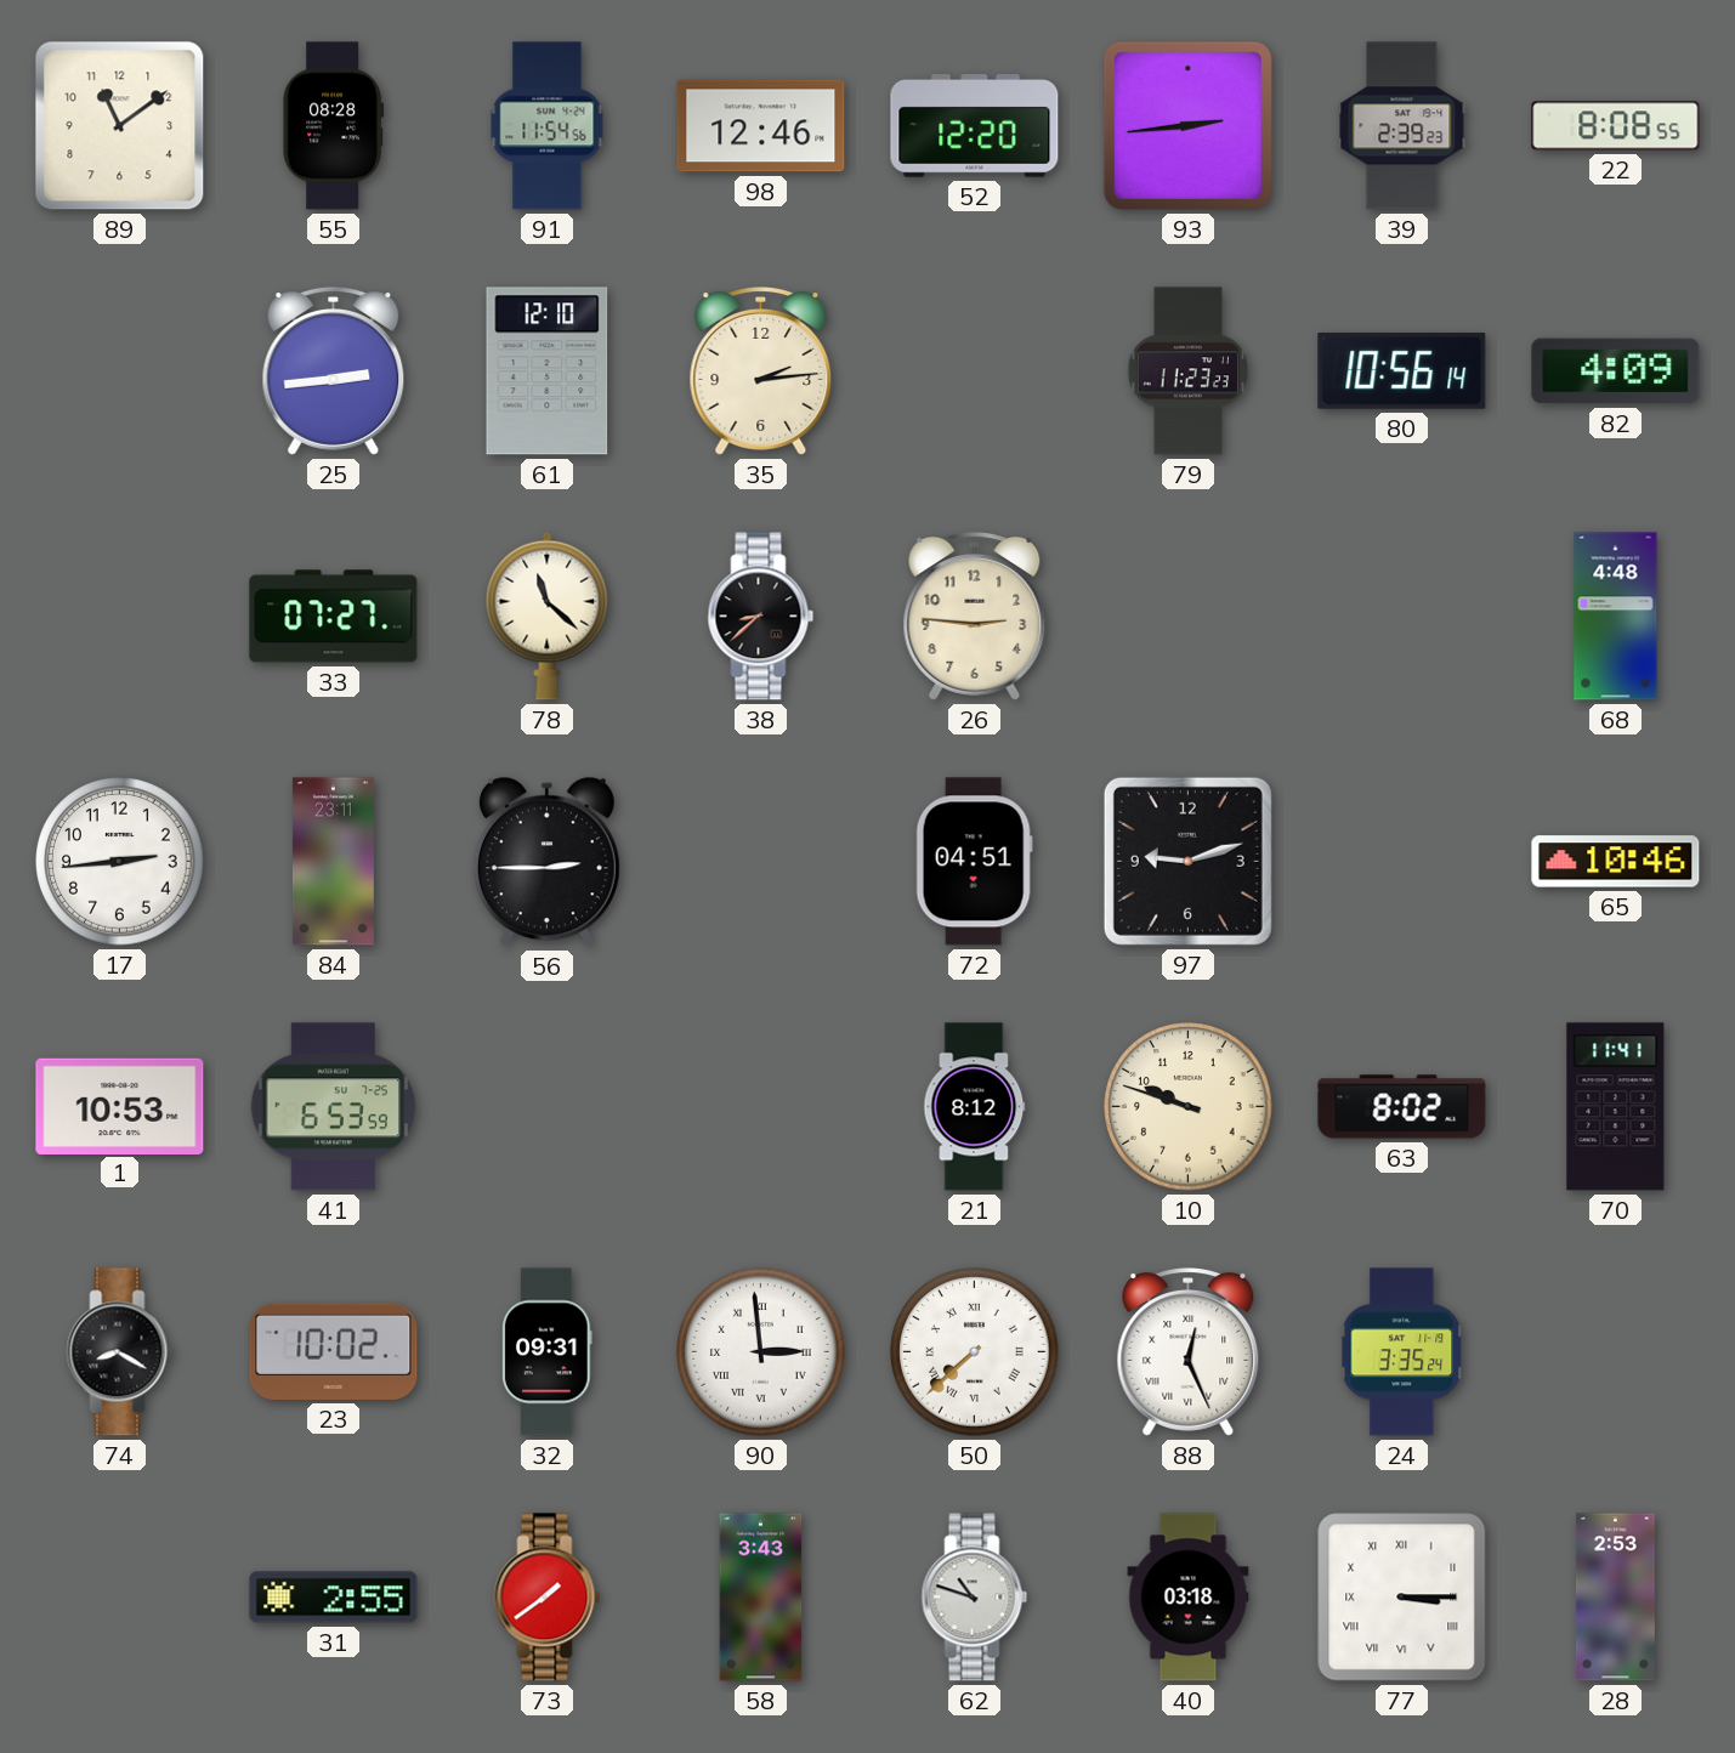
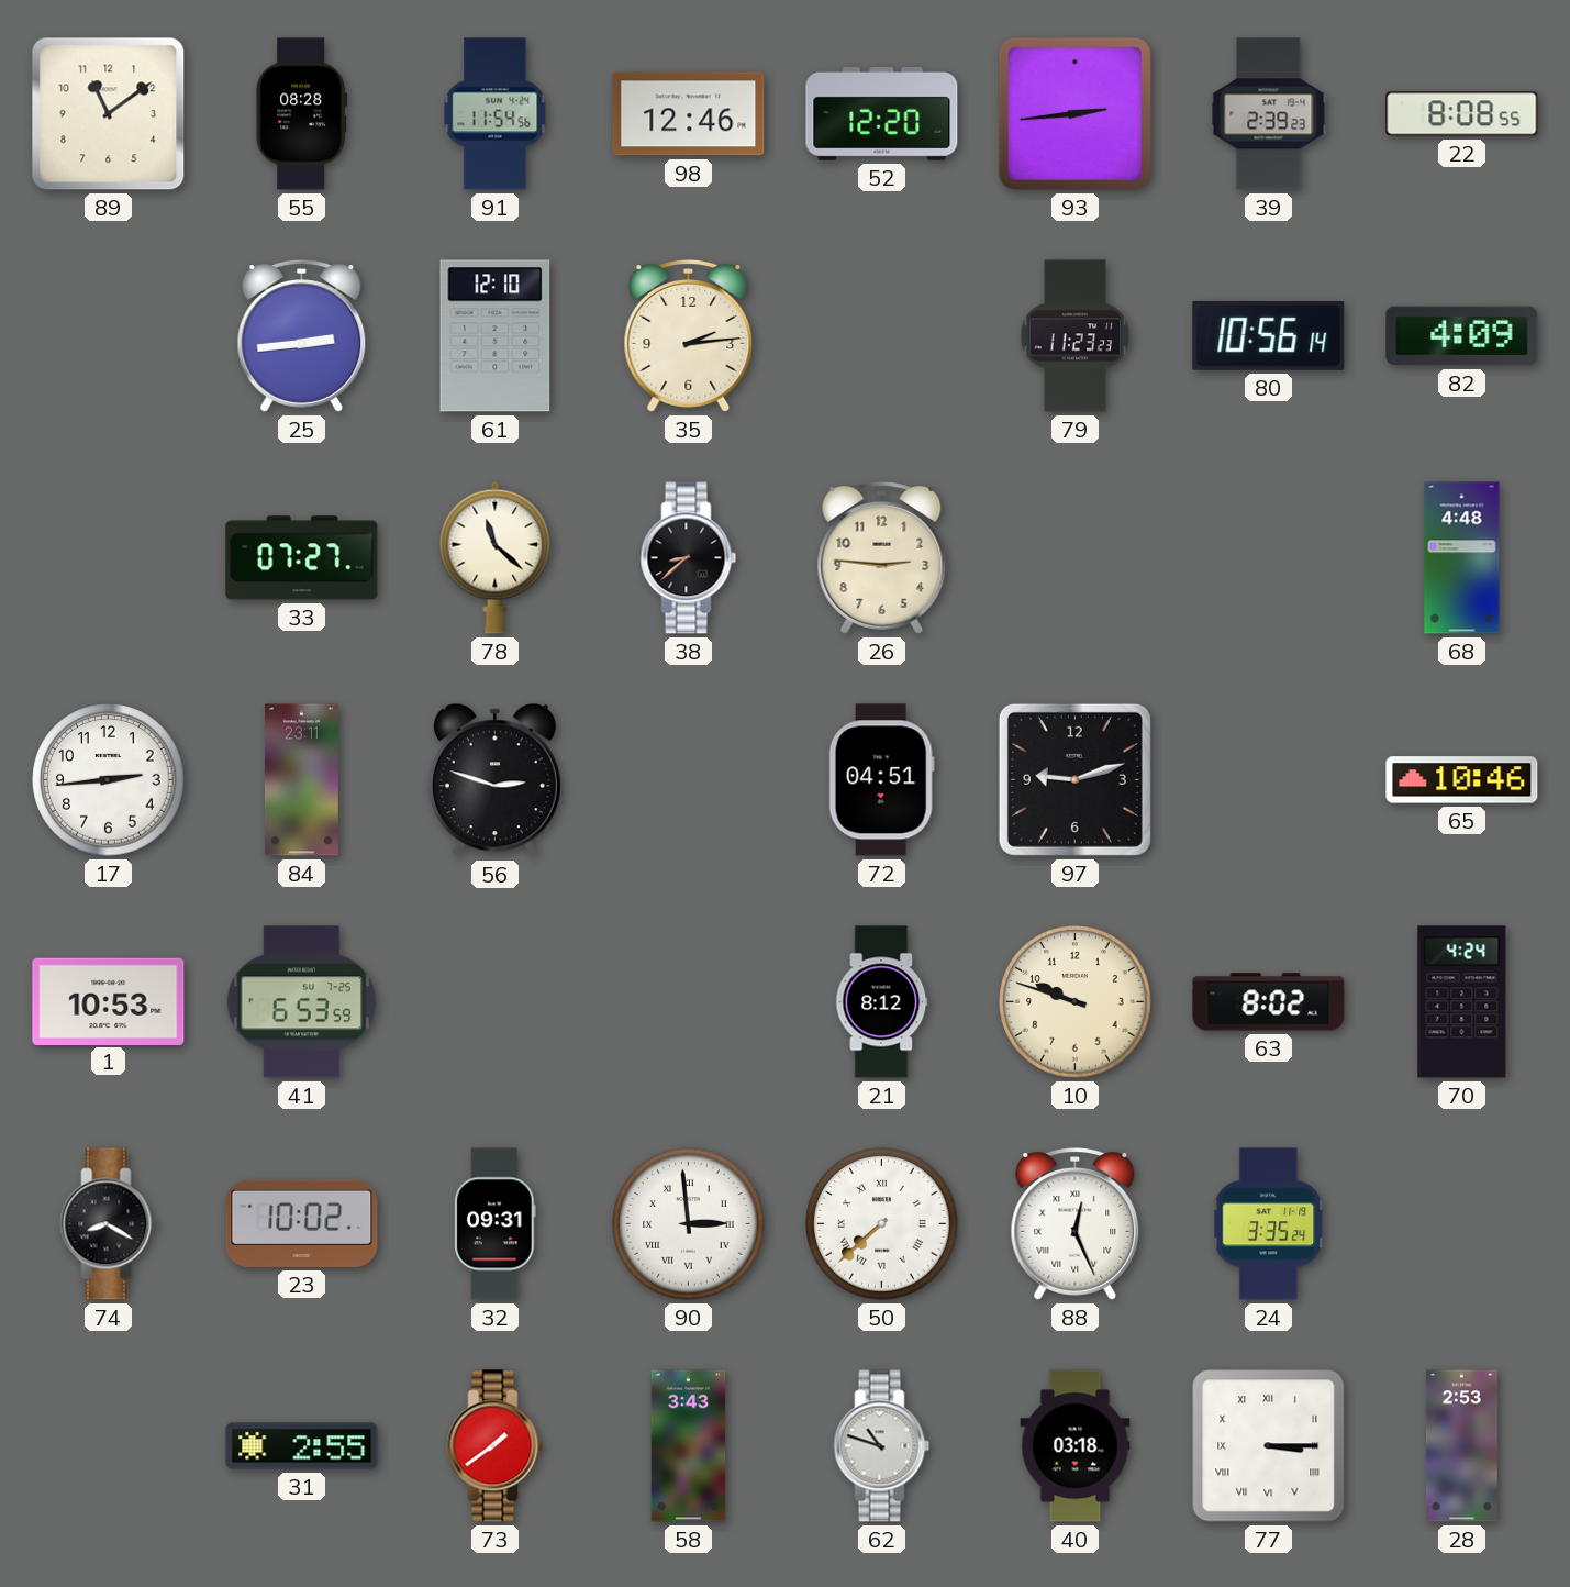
56: 2:45 -> 2:48
70: 11:41 -> 4:24
